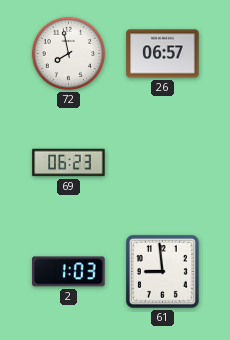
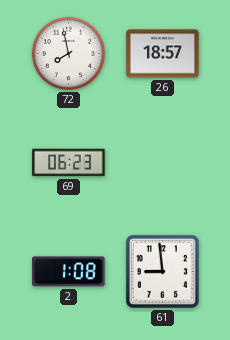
26: 06:57 -> 18:57
2: 1:03 -> 1:08
